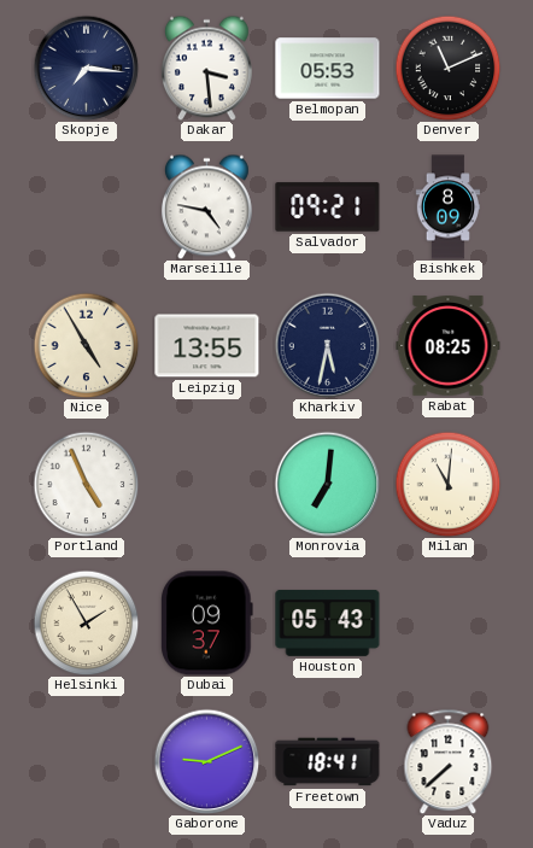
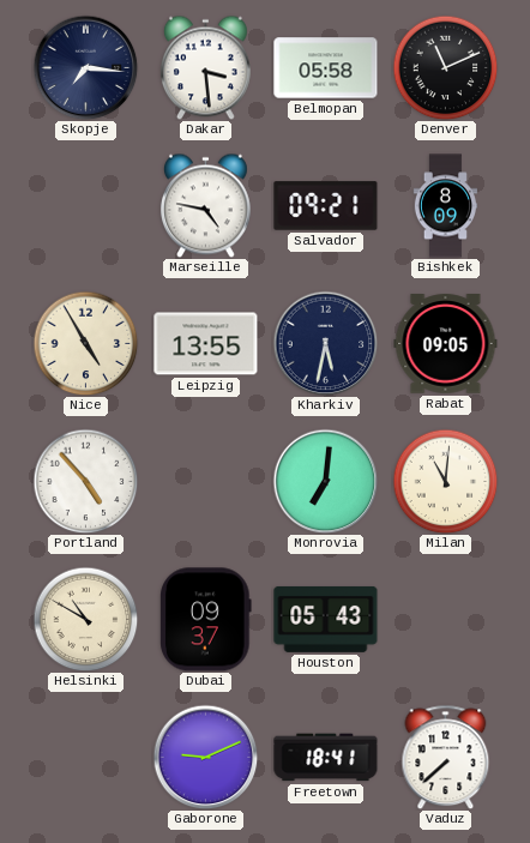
Belmopan: 05:53 -> 05:58
Rabat: 08:25 -> 09:05
Portland: 4:56 -> 4:53
Helsinki: 1:55 -> 10:50
